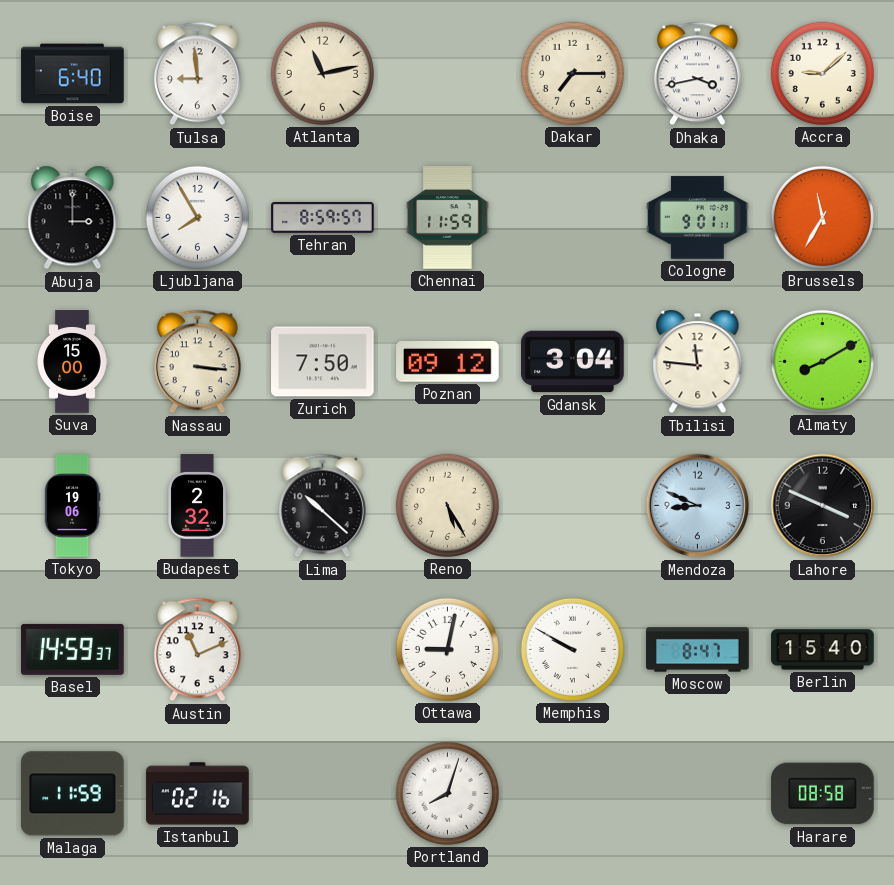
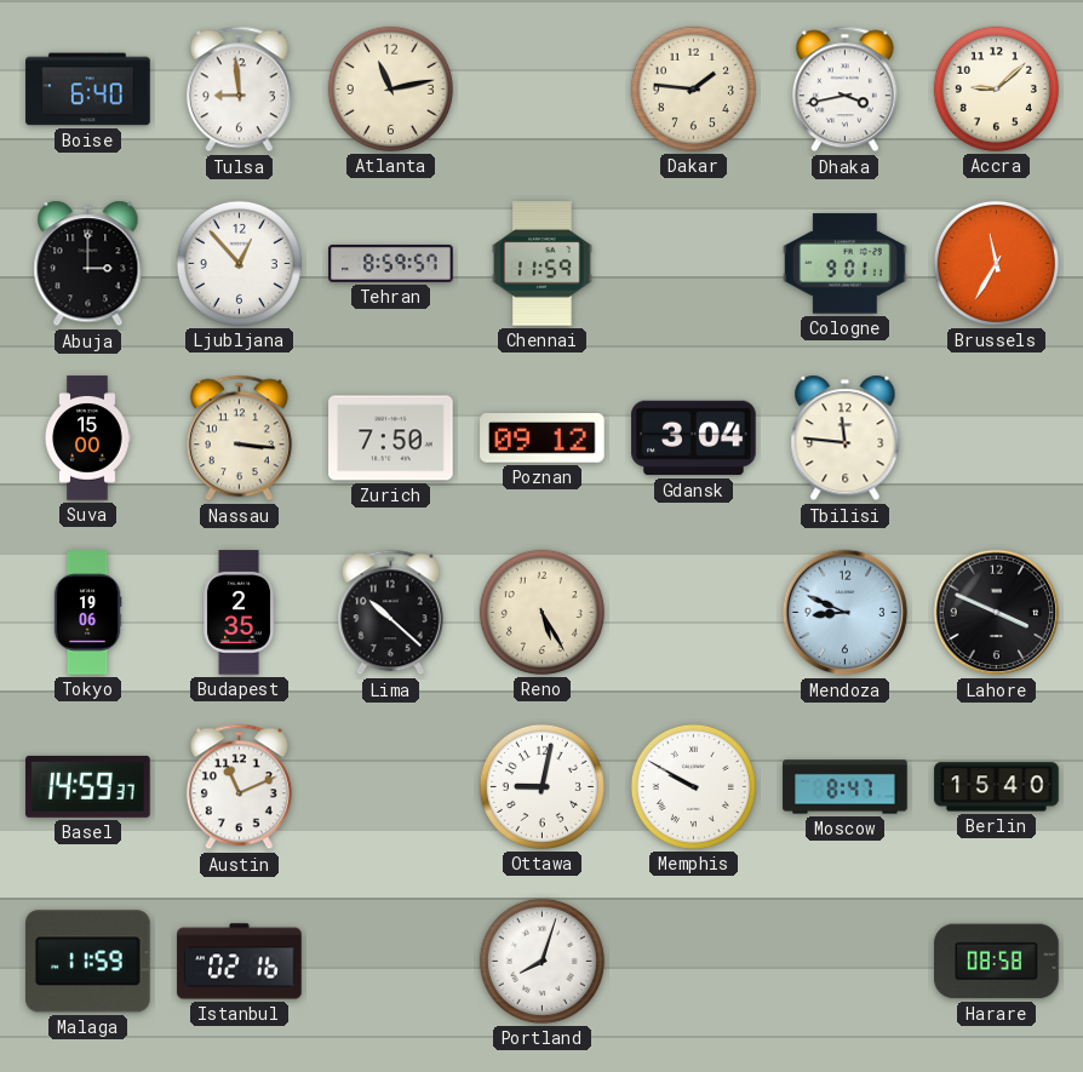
Dakar: 7:15 -> 1:46
Ljubljana: 7:55 -> 12:53
Almaty: 8:10 -> none
Budapest: 2:32 -> 2:35
